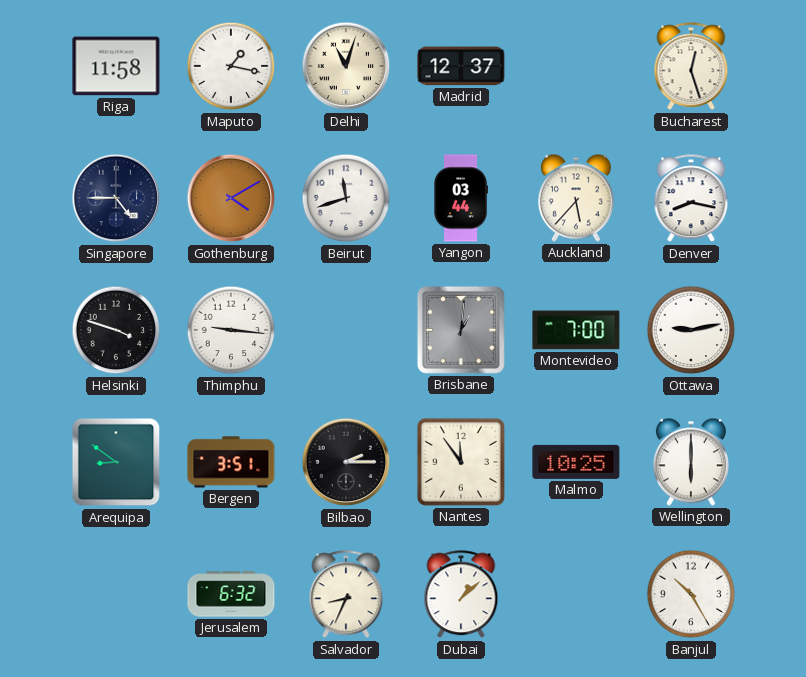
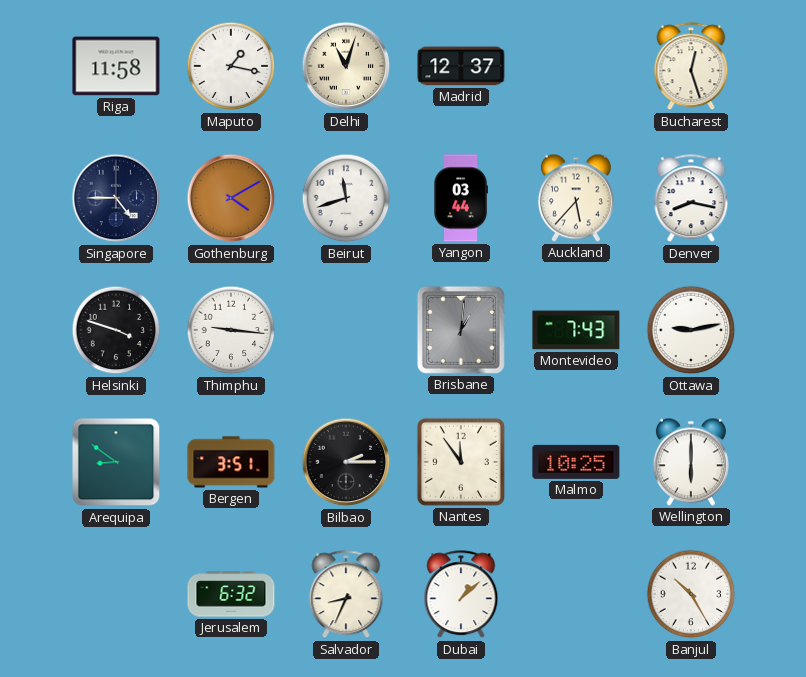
Montevideo: 7:00 -> 7:43
